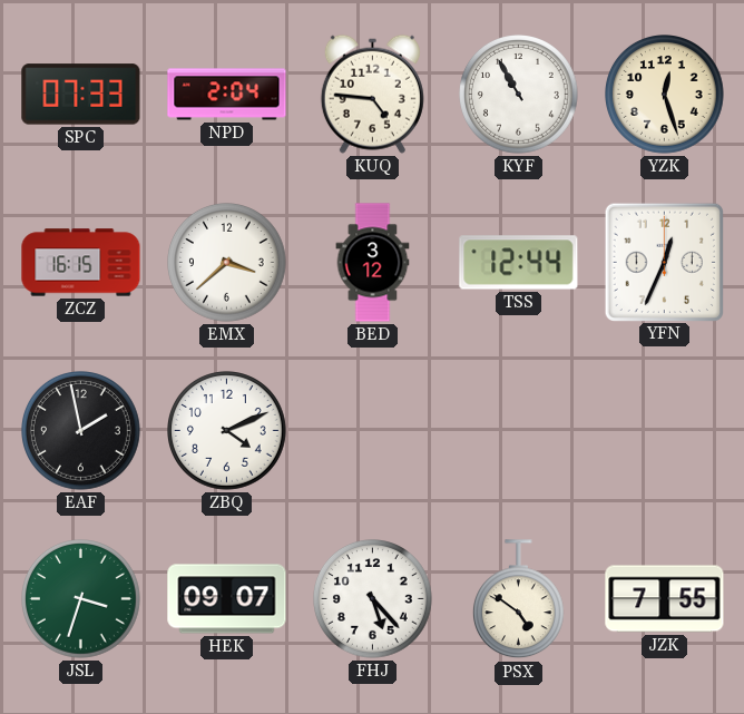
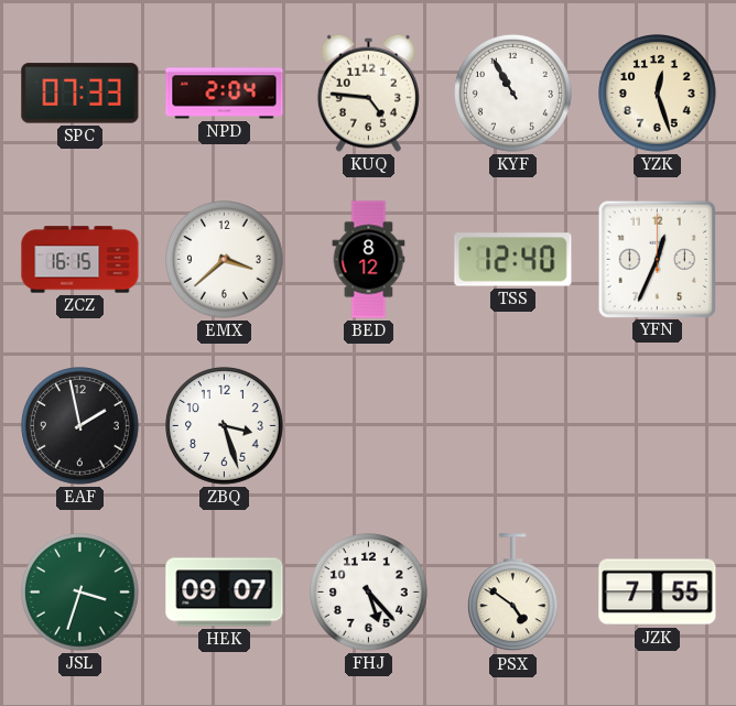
BED: 3:12 -> 8:12
TSS: 12:44 -> 12:40
ZBQ: 4:11 -> 3:27
